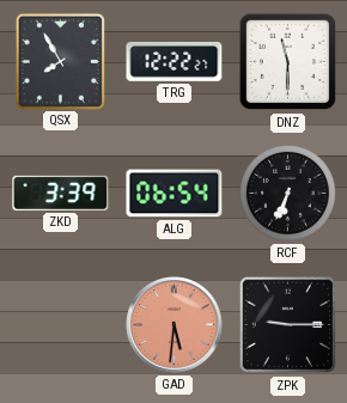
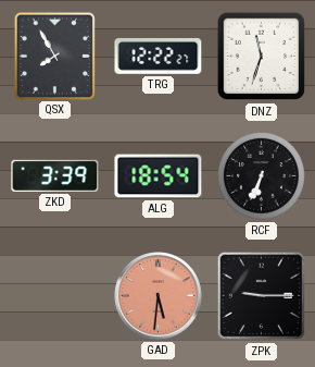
DNZ: 11:30 -> 11:33
ALG: 06:54 -> 18:54
